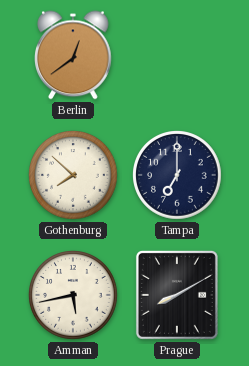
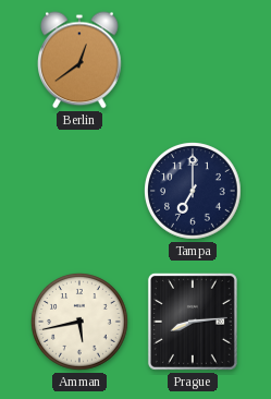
Gothenburg: 7:52 -> none
Prague: 8:10 -> 8:14
